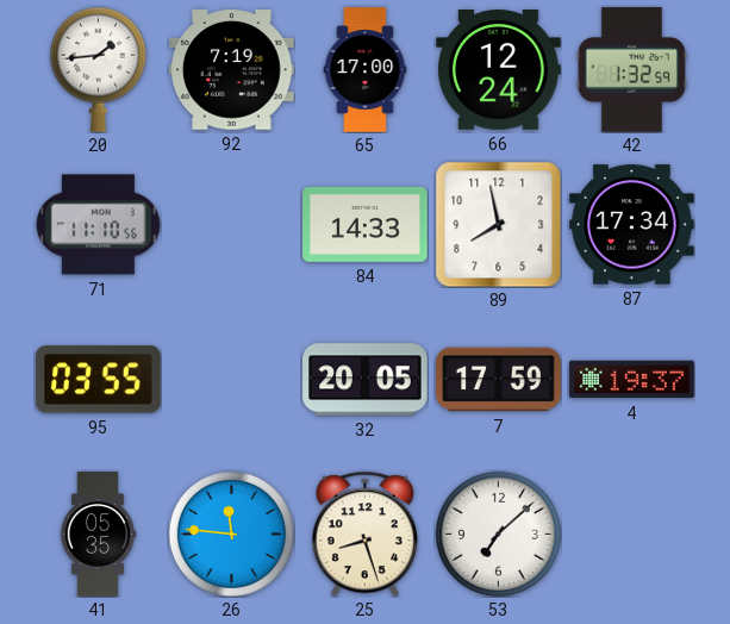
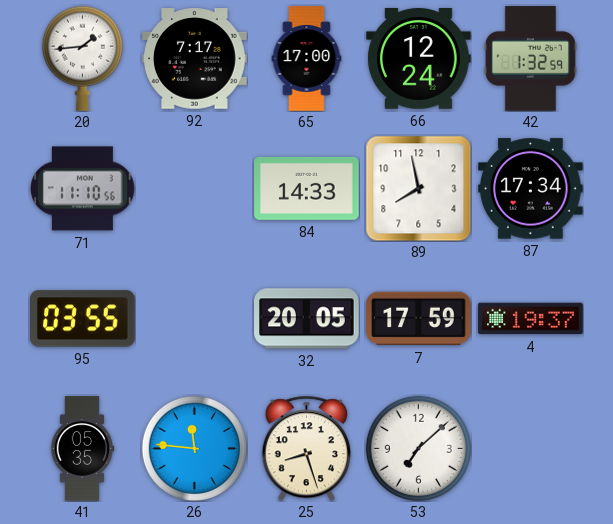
92: 7:19 -> 7:17
